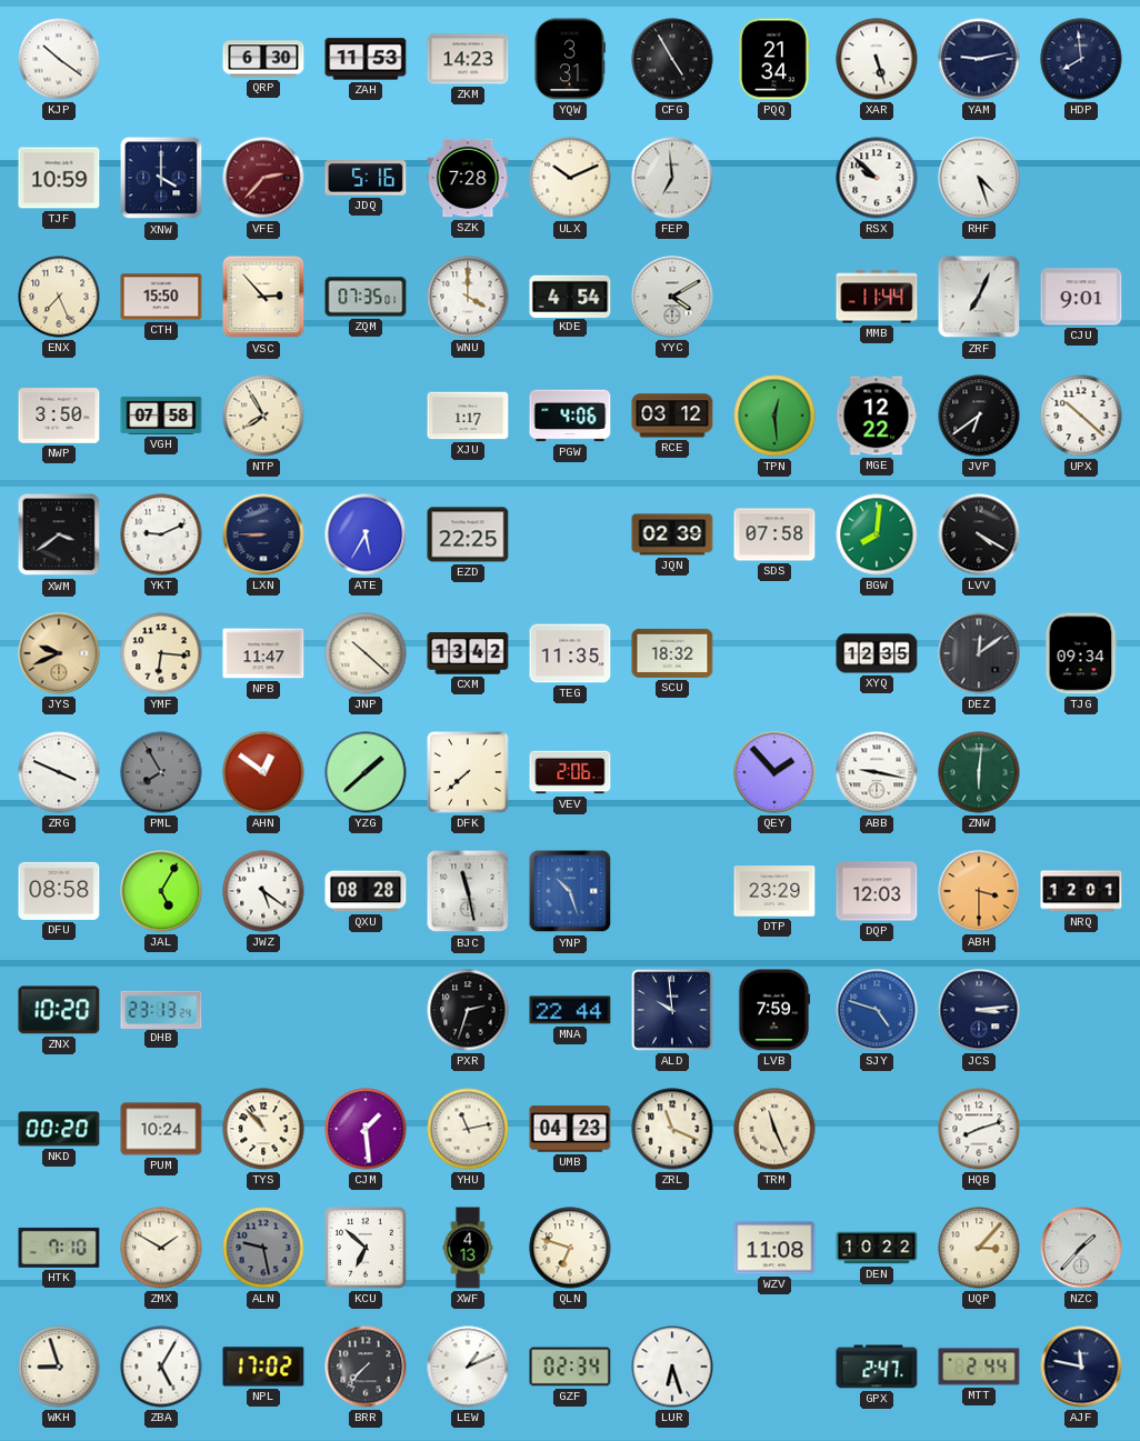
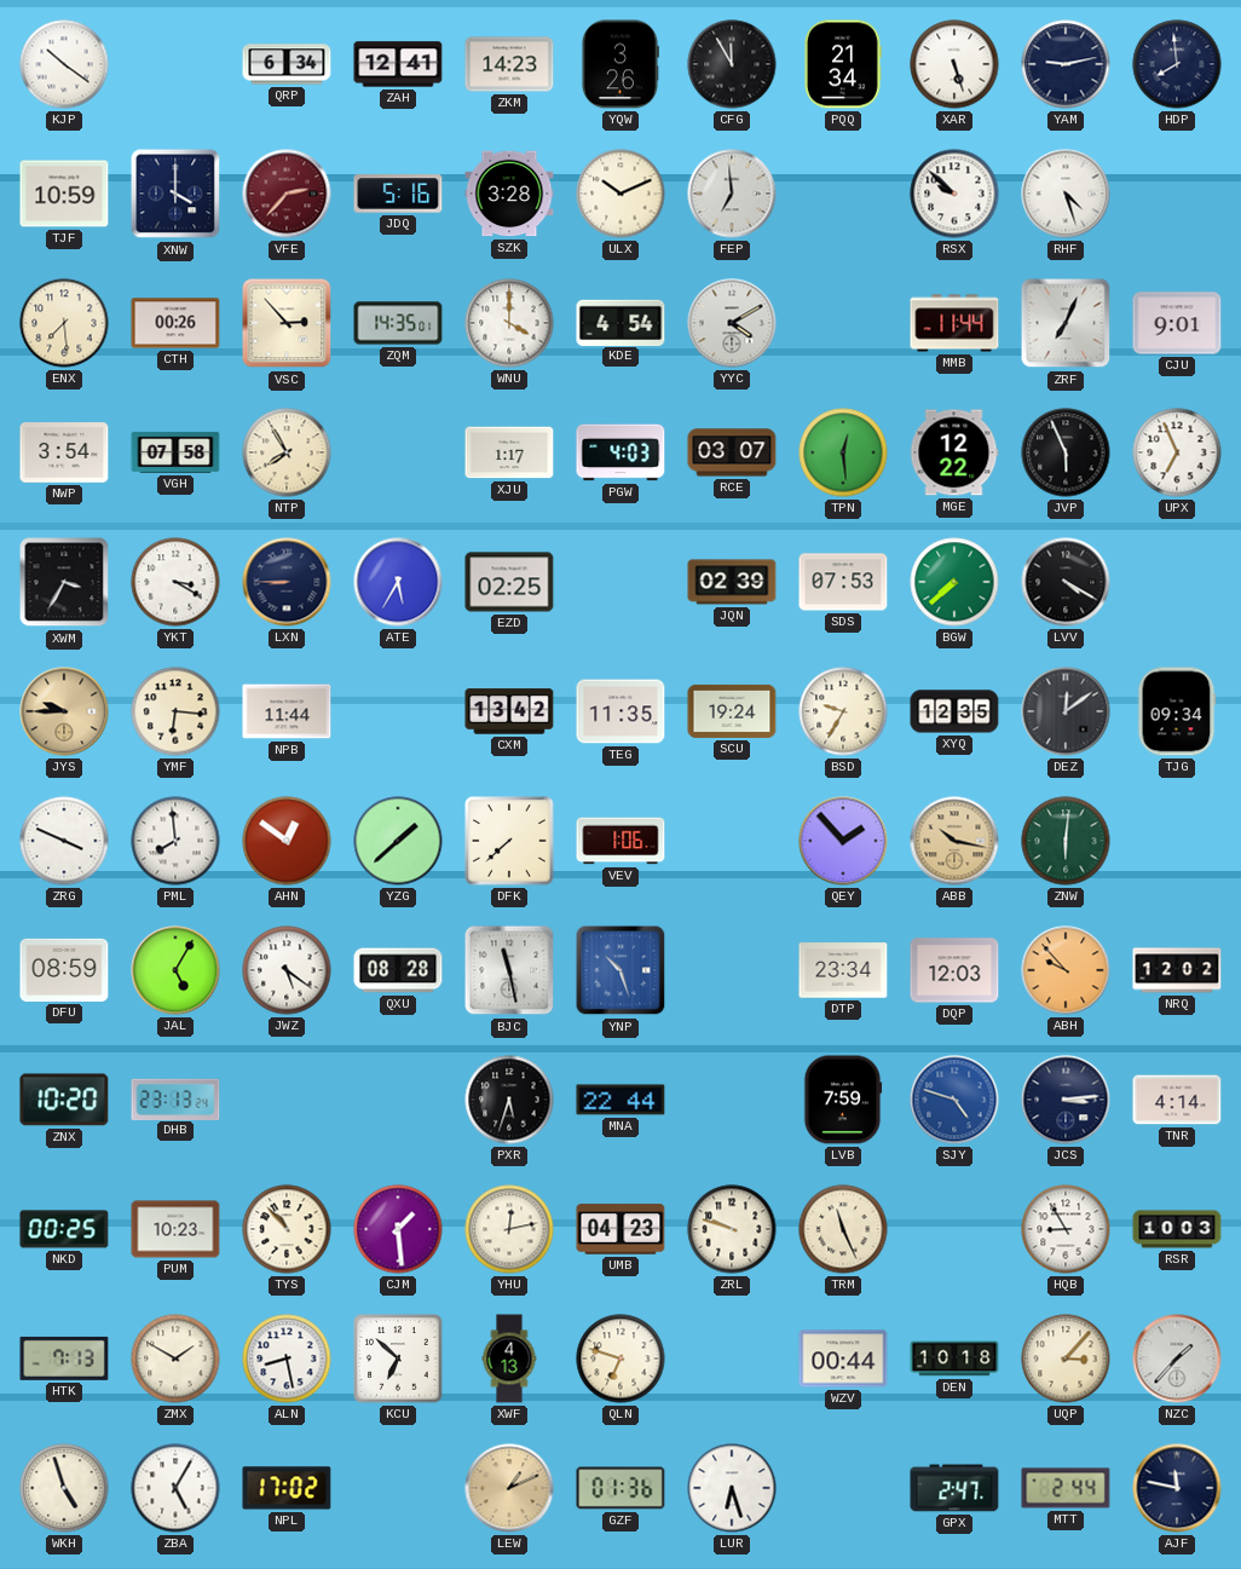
QRP: 6:30 -> 6:34
ZAH: 11:53 -> 12:41
YQW: 3:31 -> 3:26
CFG: 4:55 -> 11:55
SZK: 7:28 -> 3:28
ENX: 7:26 -> 7:29
CTH: 15:50 -> 00:26
ZQM: 07:35 -> 14:35
NWP: 3:50 -> 3:54
PGW: 4:06 -> 4:03
RCE: 03:12 -> 03:07
JVP: 6:39 -> 5:56
UPX: 10:22 -> 6:56
XWM: 3:39 -> 3:35
YKT: 9:11 -> 3:20
EZD: 22:25 -> 02:25
SDS: 07:58 -> 07:53
BGW: 8:01 -> 7:38
JYS: 9:41 -> 9:45
NPB: 11:47 -> 11:44
JNP: 10:22 -> none
SCU: 18:32 -> 19:24
BSD: none -> 9:35
PML: 7:55 -> 7:59
PML dial: grey -> white
VEV: 2:06 -> 1:06
ABB: 9:17 -> 10:17
ABB dial: white -> champagne
DFU: 08:58 -> 08:59
DTP: 23:29 -> 23:34
ABH: 3:30 -> 9:53
NRQ: 12:01 -> 12:02
PXR: 2:33 -> 5:33
ALD: 9:59 -> none
TNR: none -> 4:14
NKD: 00:20 -> 00:25
PUM: 10:24 -> 10:23
YHU: 11:13 -> 12:13
ZRL: 11:19 -> 9:48
HQB: 8:12 -> 8:55
RSR: none -> 10:03
HTK: 7:10 -> 7:13
ALN: 9:28 -> 8:28
ALN dial: grey -> white
WZV: 11:08 -> 00:44
DEN: 10:22 -> 10:18
WKH: 8:57 -> 4:57
BRR: 7:37 -> none
LEW dial: white -> champagne
GZF: 02:34 -> 01:36
